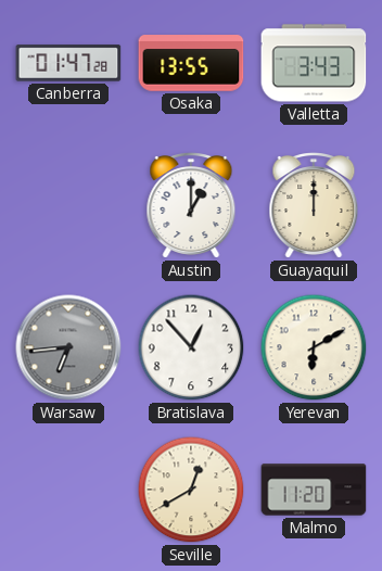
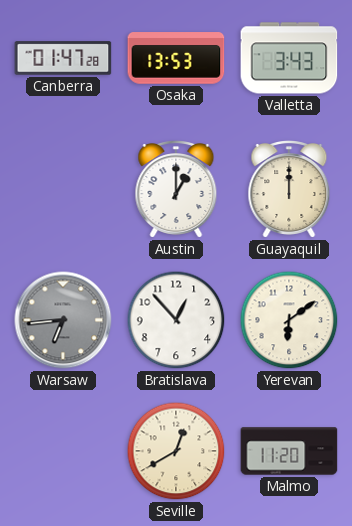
Osaka: 13:55 -> 13:53
Yerevan: 6:10 -> 6:09
